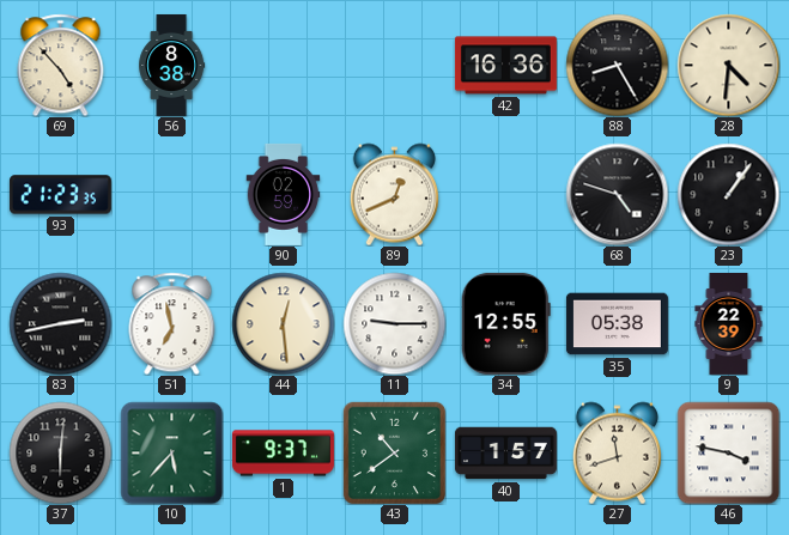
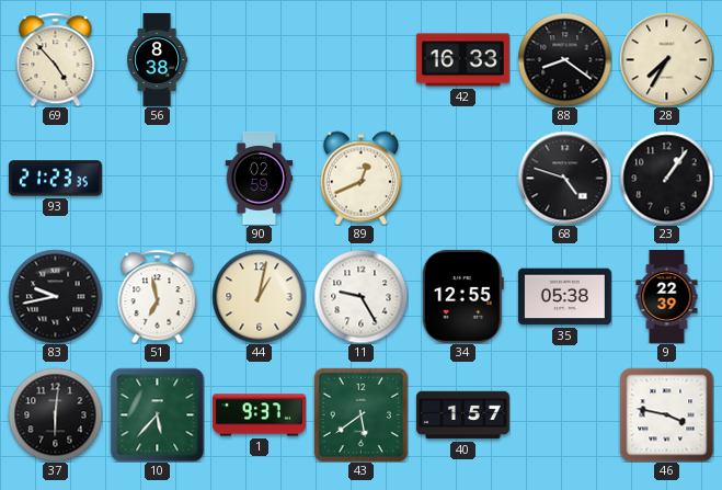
42: 16:36 -> 16:33
88: 8:25 -> 8:21
28: 4:31 -> 7:35
83: 2:43 -> 9:43
44: 12:29 -> 1:02
11: 9:15 -> 9:25
43: 10:39 -> 5:39
27: 11:42 -> none
